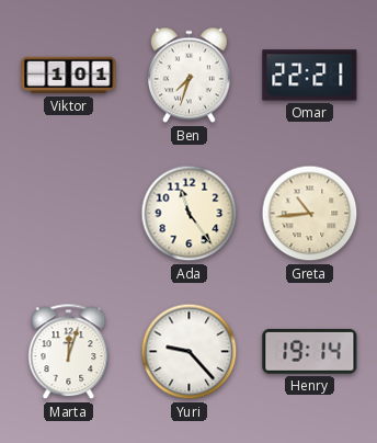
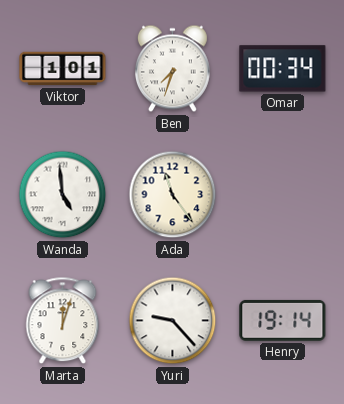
Omar: 22:21 -> 00:34
Wanda: none -> 4:59
Greta: 10:44 -> none
